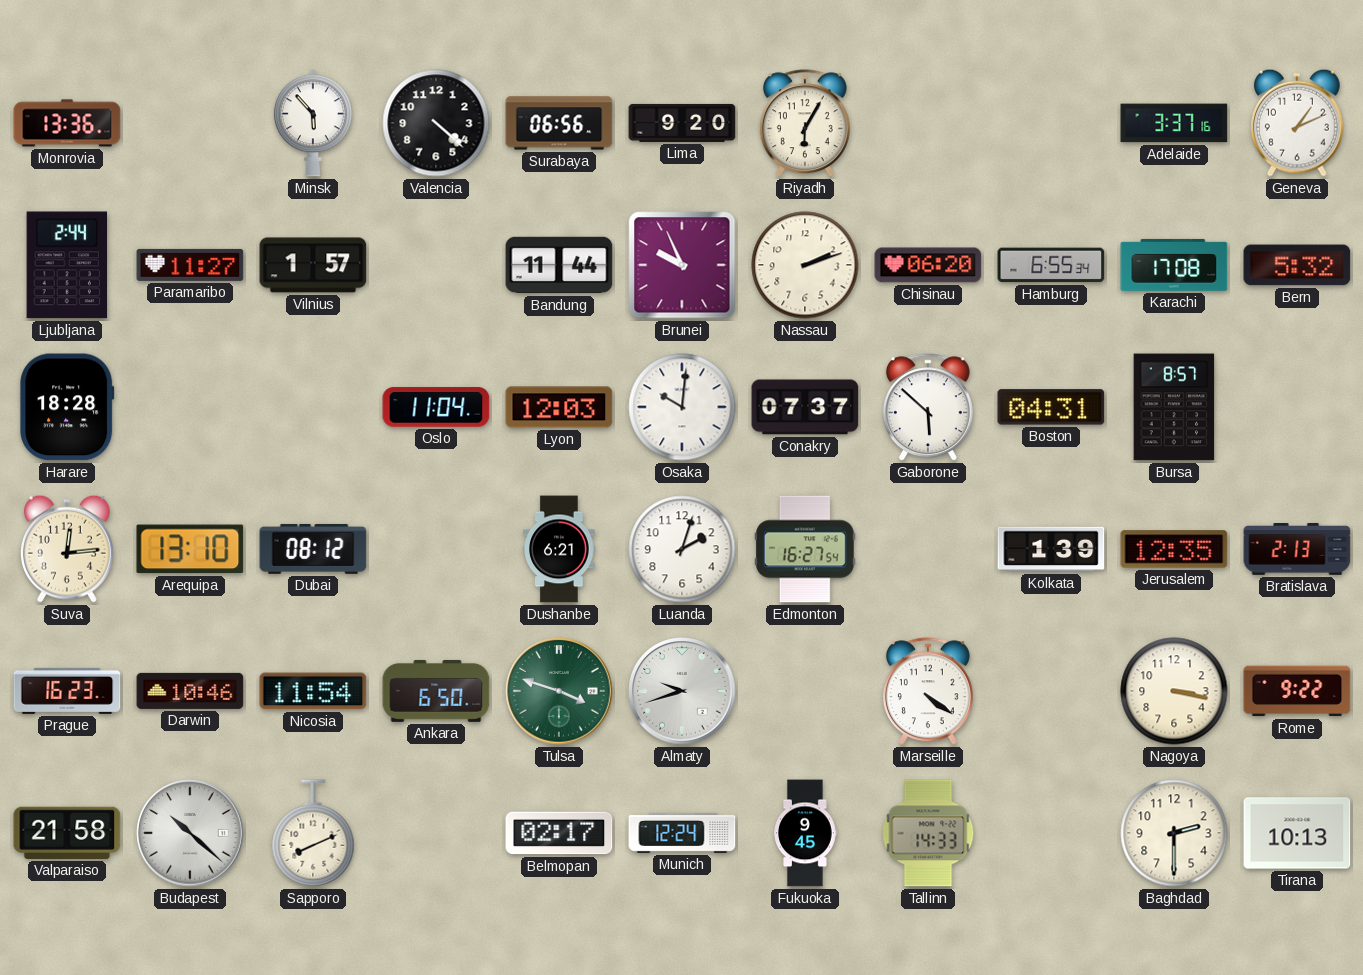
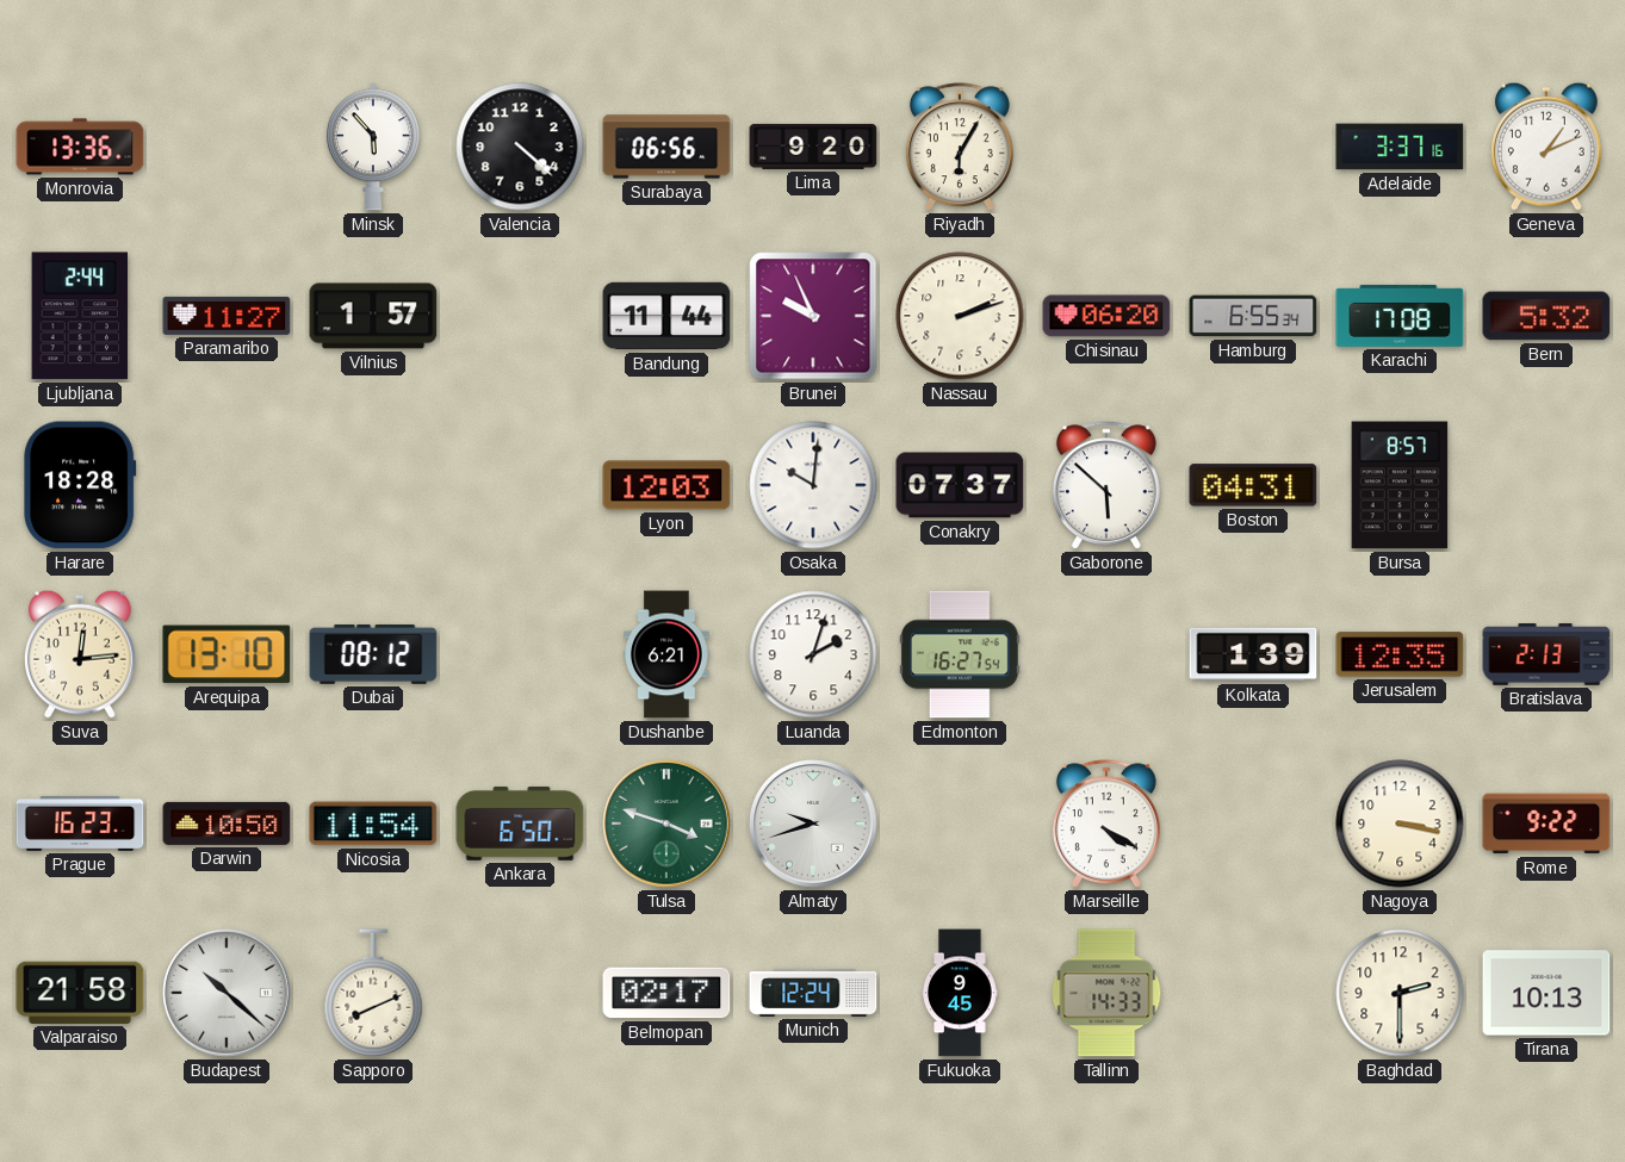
Oslo: 11:04 -> none
Darwin: 10:46 -> 10:50
Marseille: 4:21 -> 4:20
